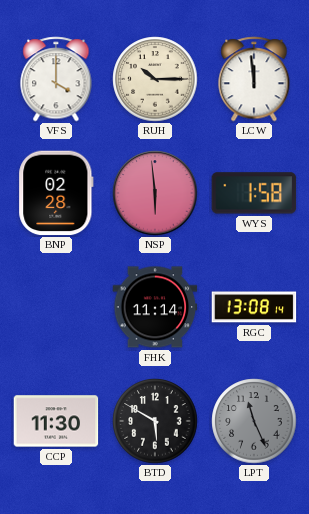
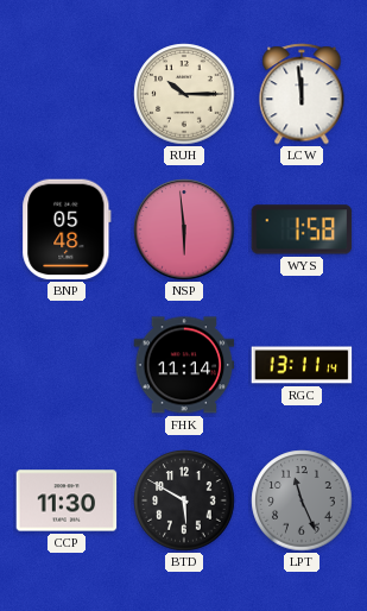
VFS: 4:00 -> none
BNP: 02:28 -> 05:48
RGC: 13:08 -> 13:11
